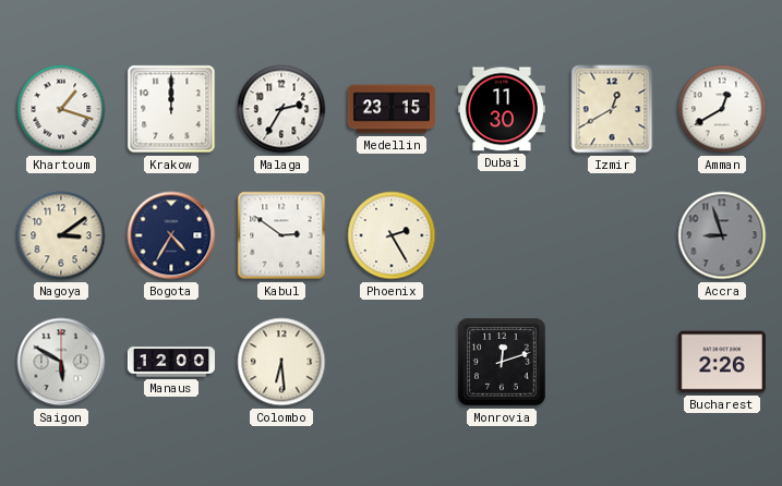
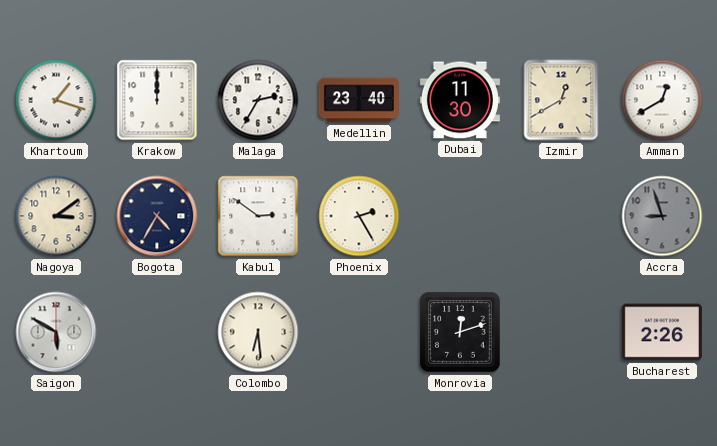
Medellin: 23:15 -> 23:40
Manaus: 12:00 -> none
